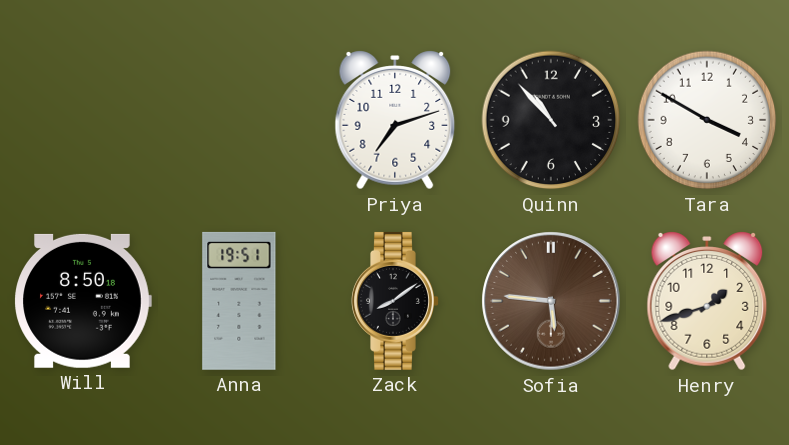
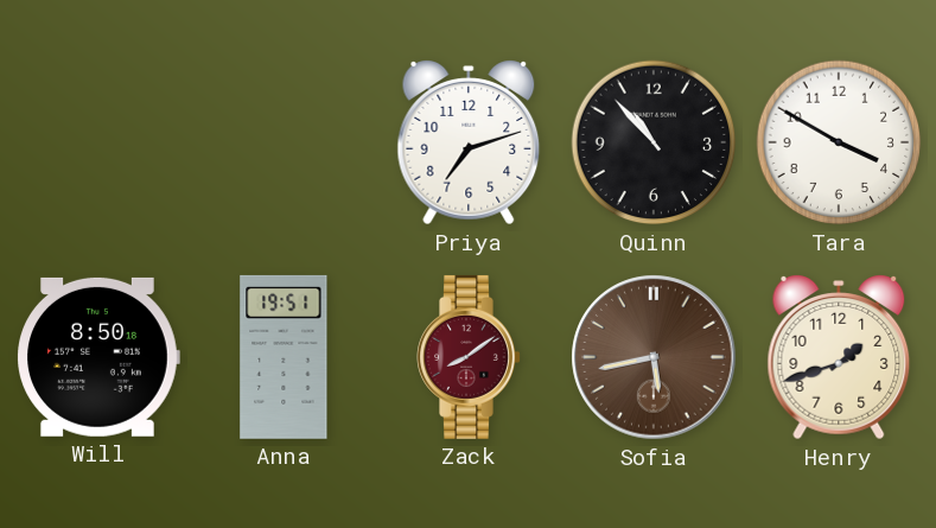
Zack dial: black -> burgundy
Sofia: 5:46 -> 5:43
